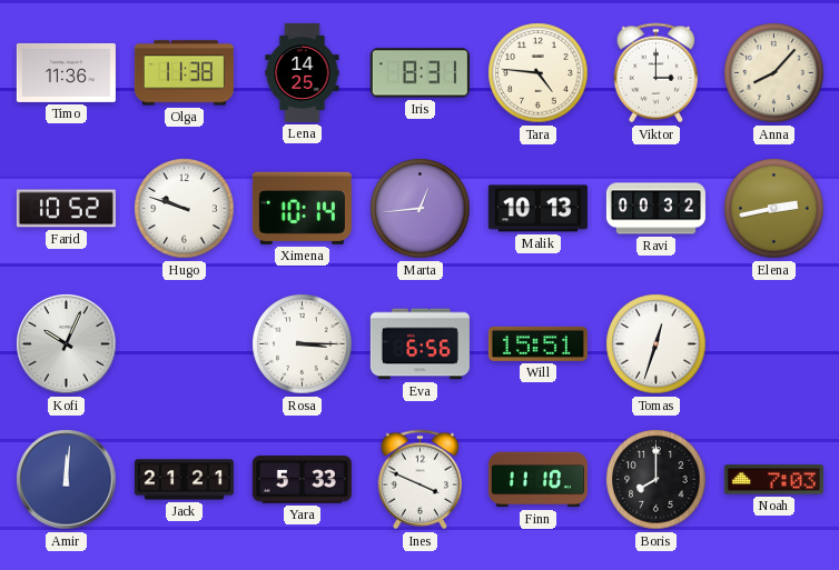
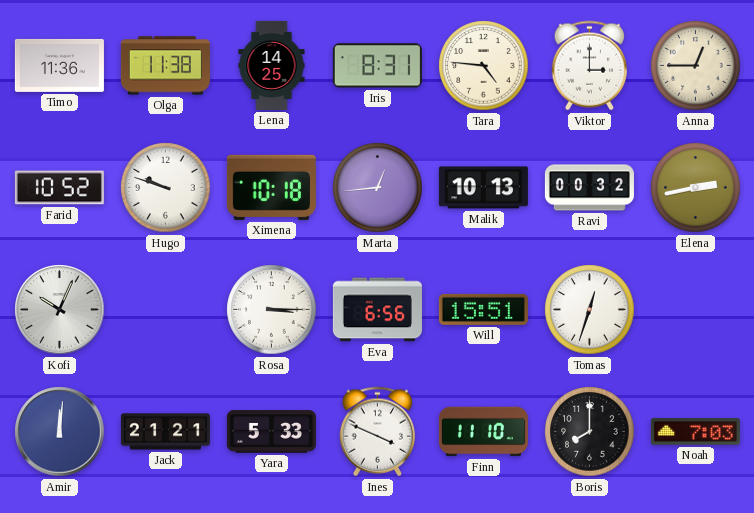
Anna: 8:07 -> 12:45
Ximena: 10:14 -> 10:18
